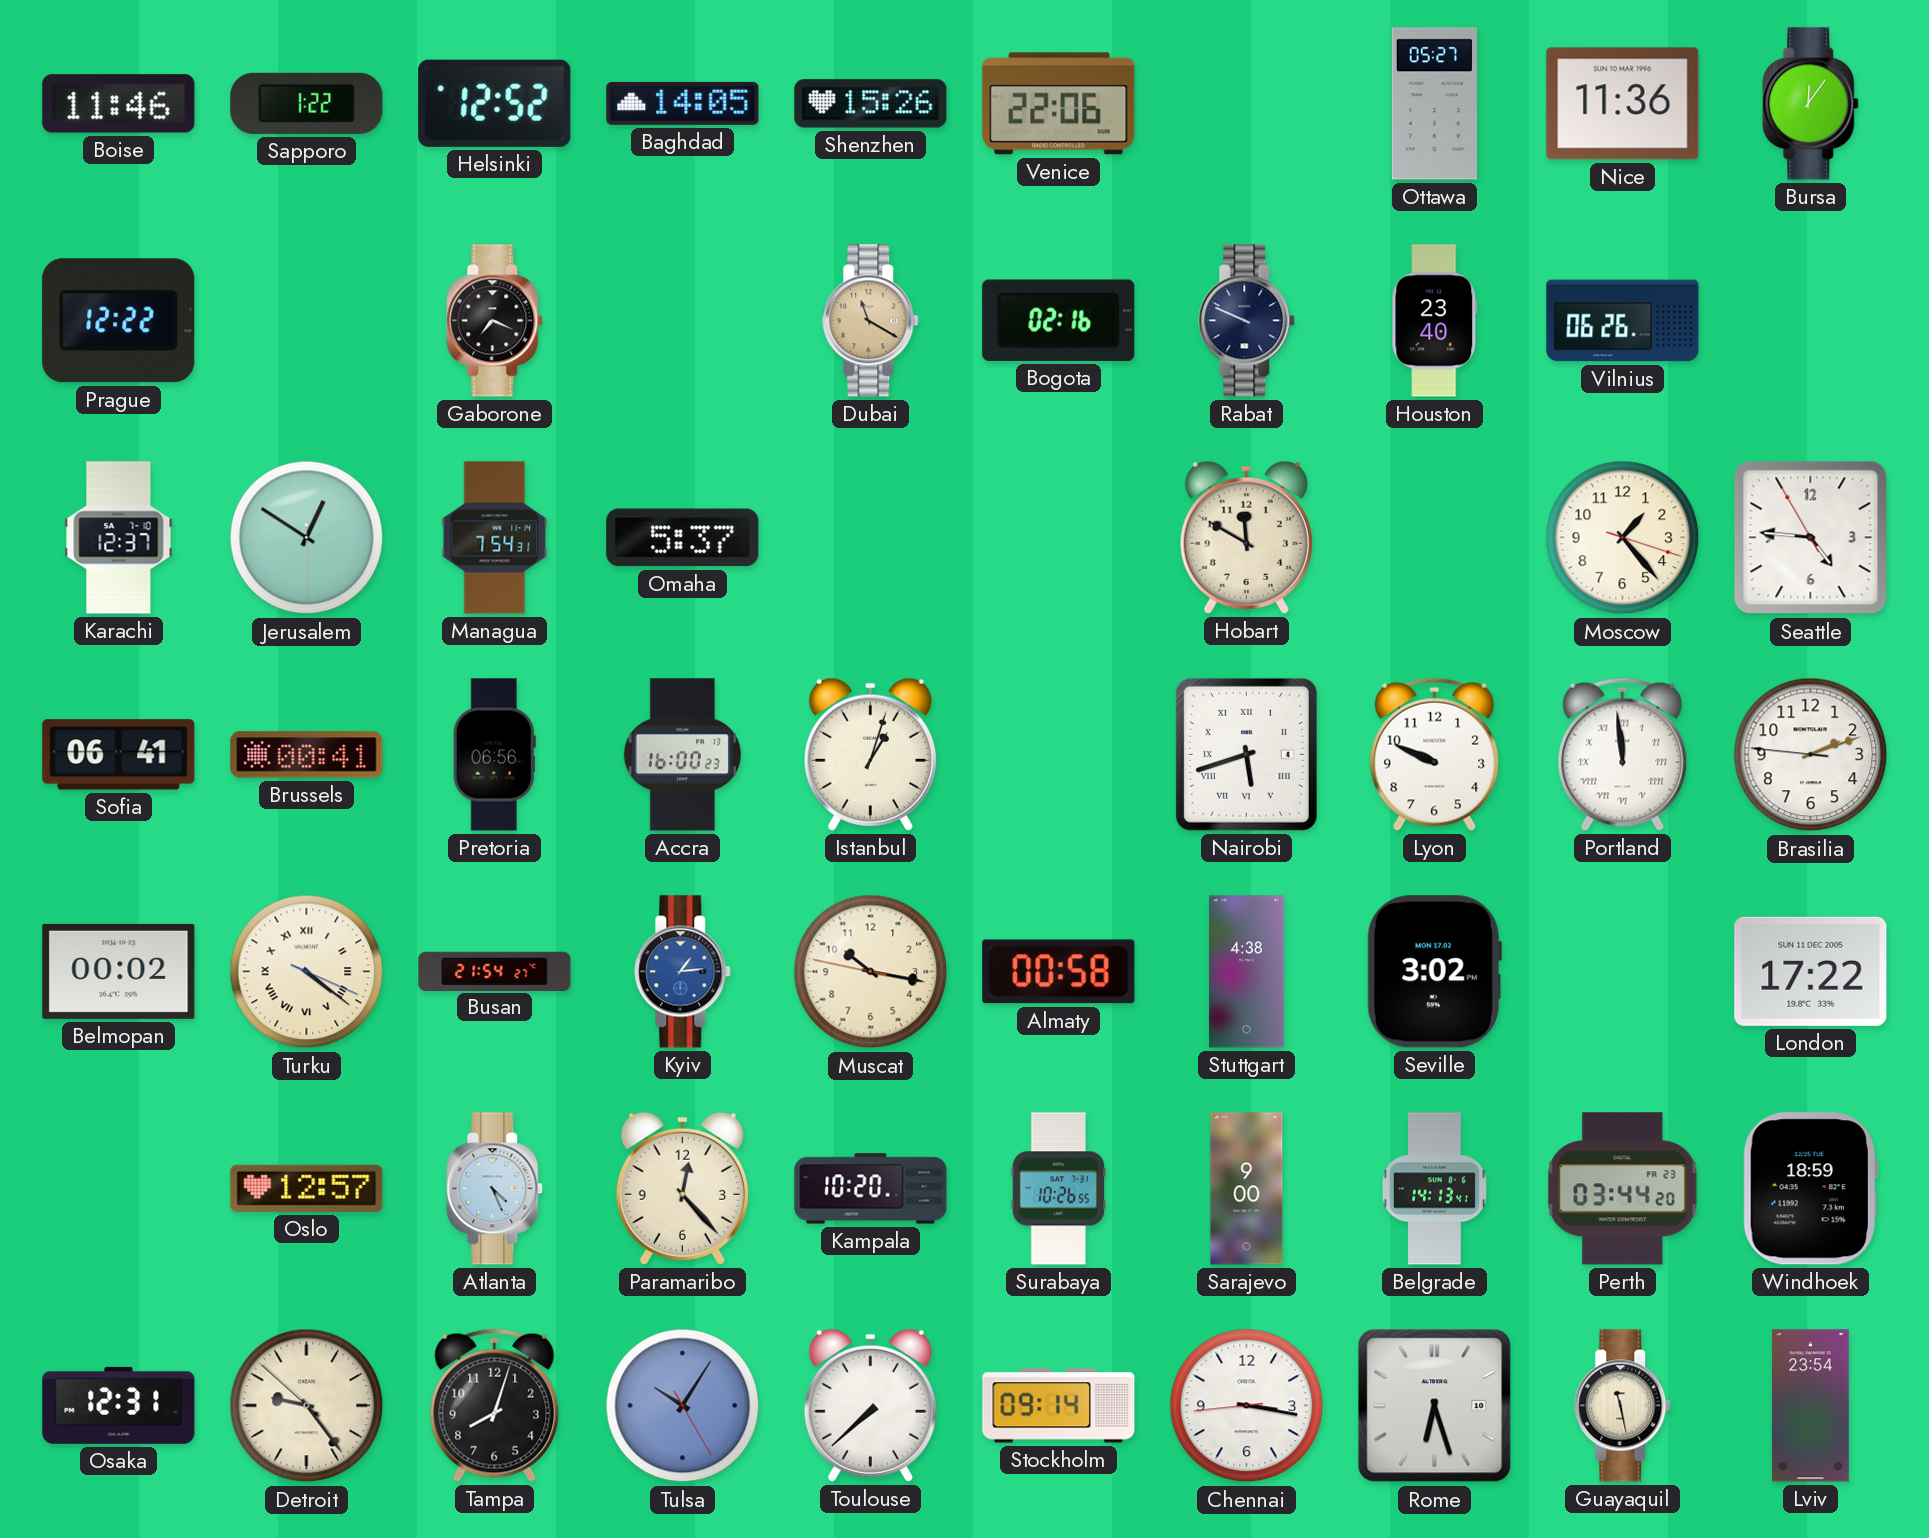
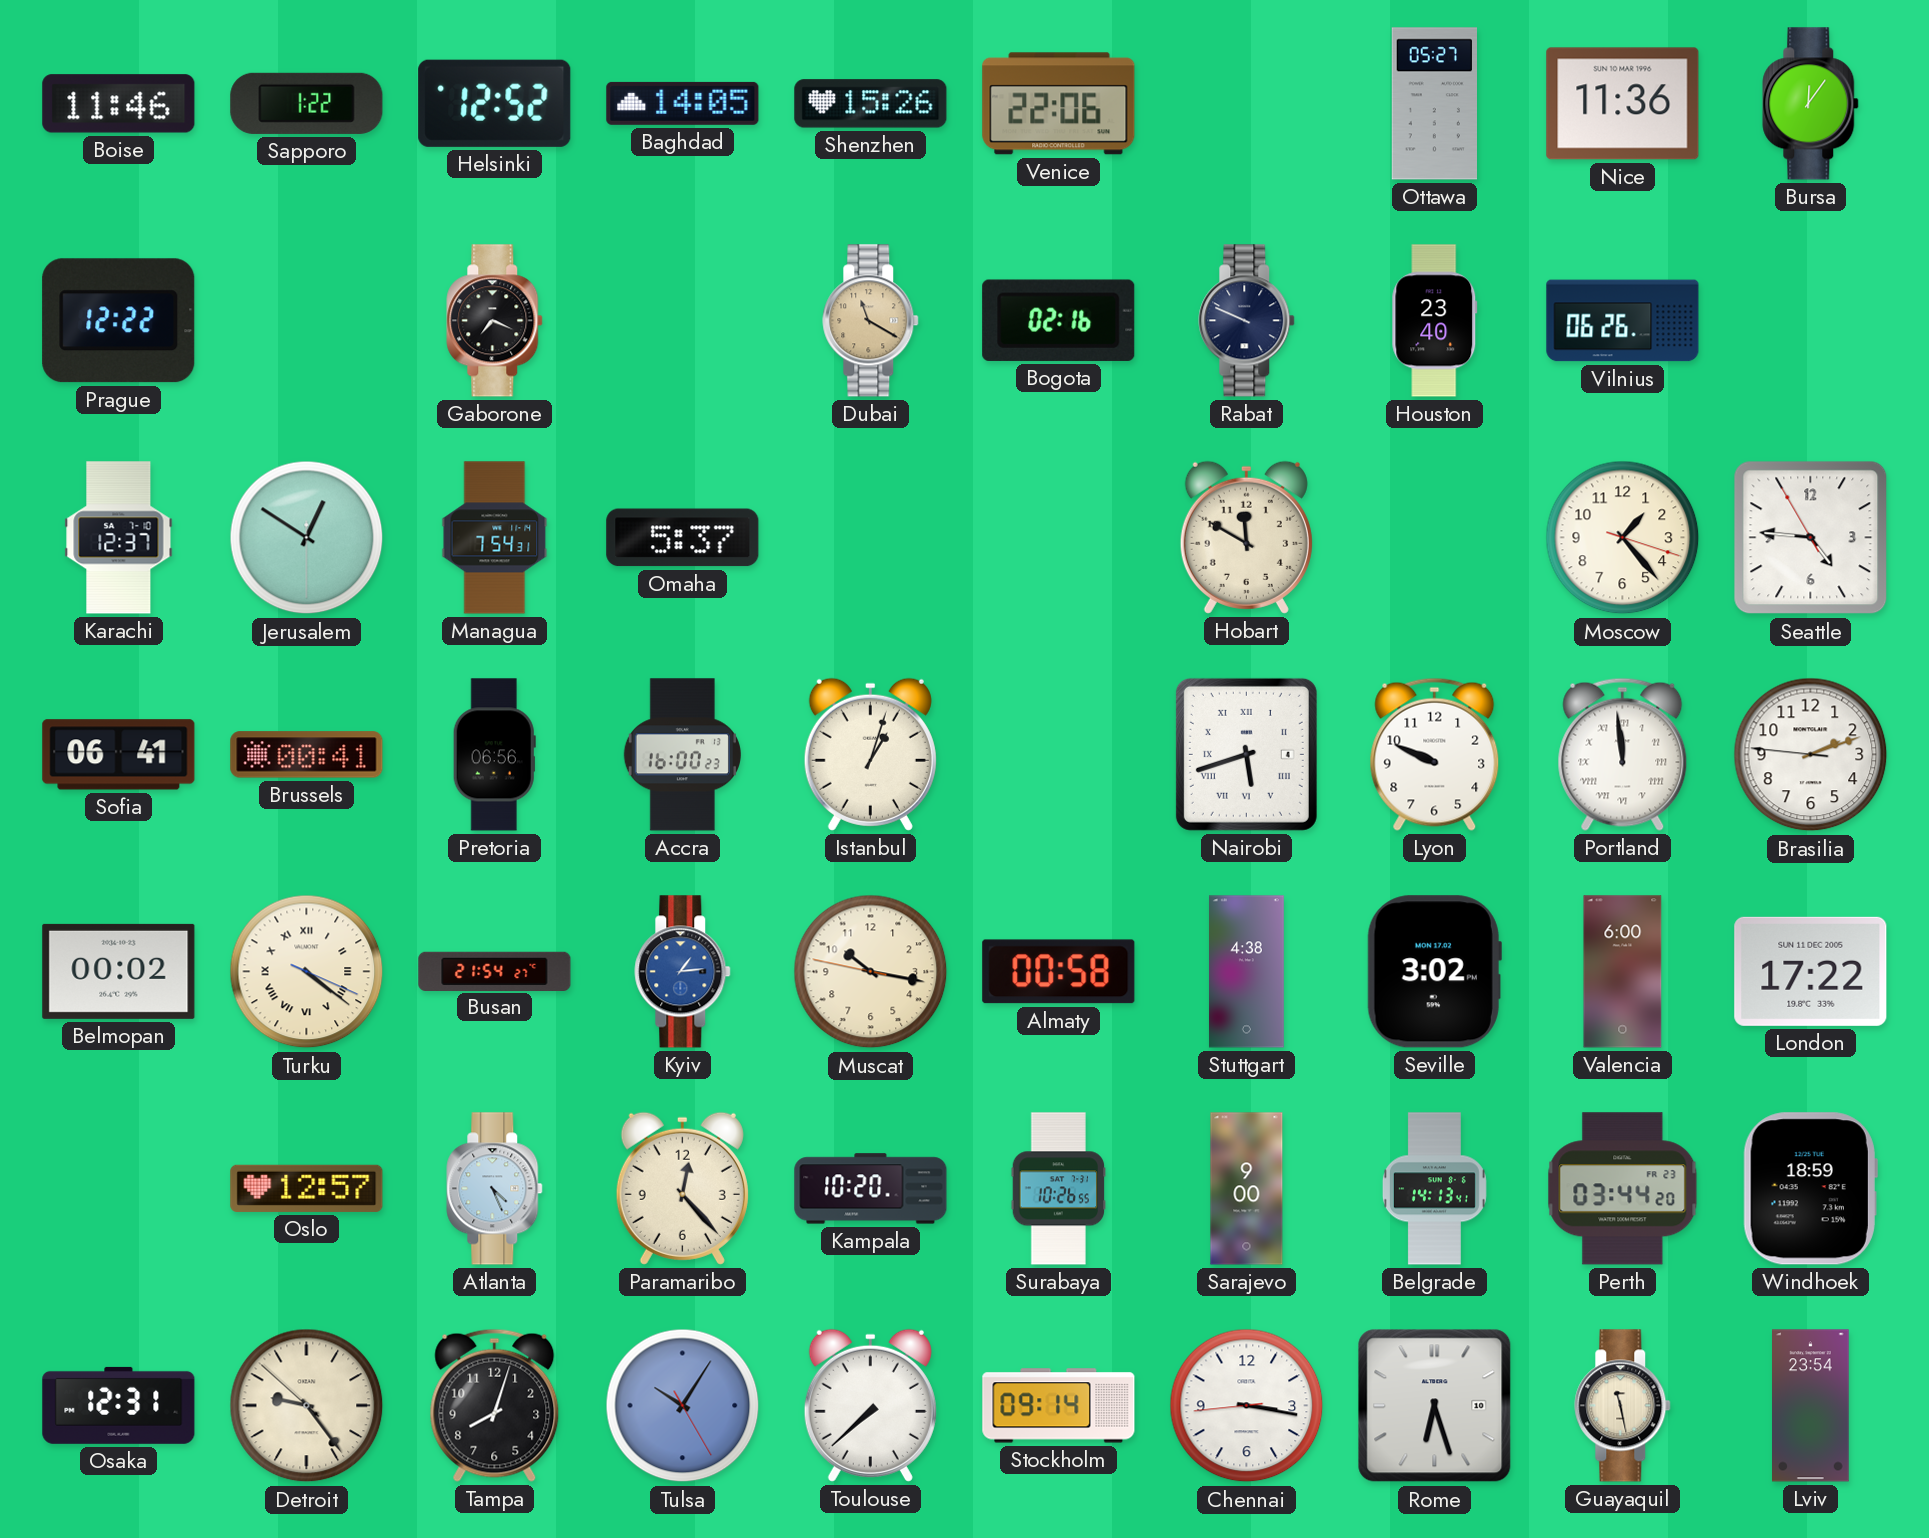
Valencia: none -> 6:00
